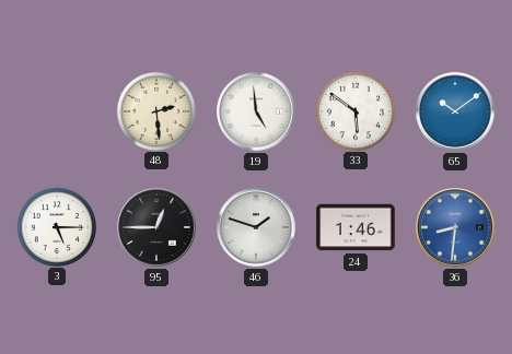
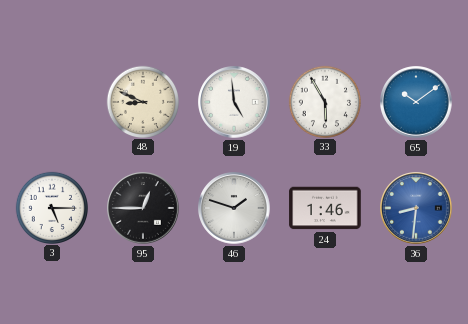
48: 2:29 -> 8:49
33: 5:51 -> 5:55
